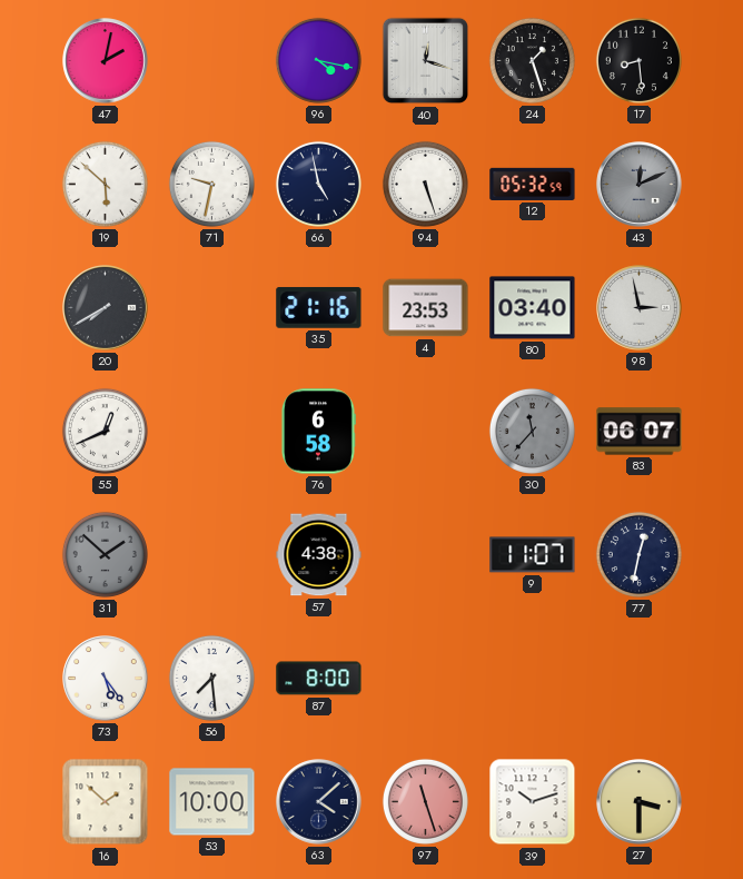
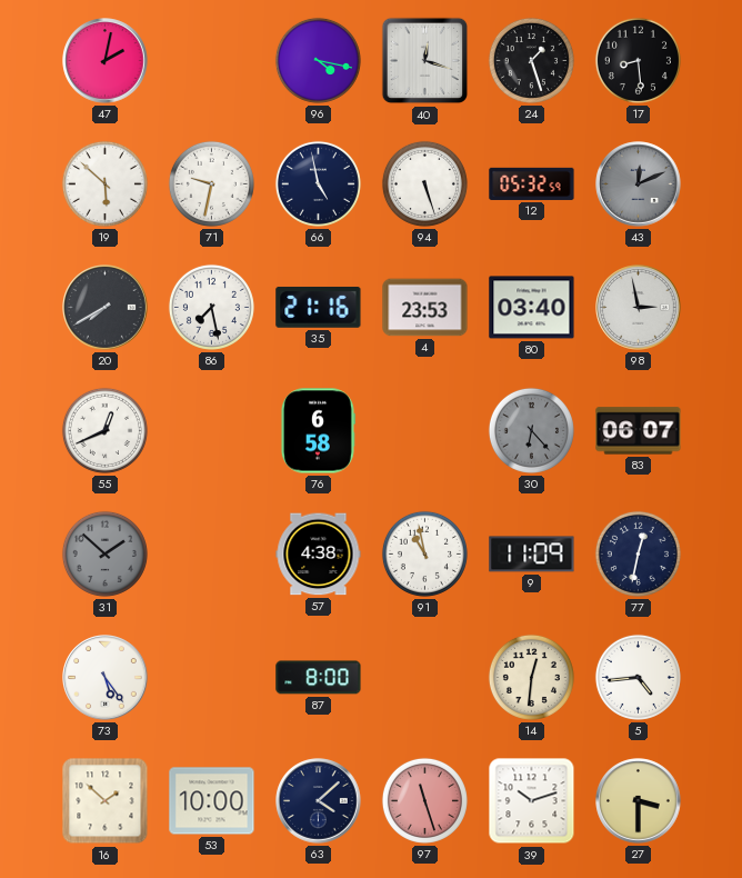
86: none -> 7:28
30: 11:37 -> 6:23
91: none -> 10:58
9: 11:07 -> 11:09
56: 7:29 -> none
14: none -> 12:31
5: none -> 4:44
